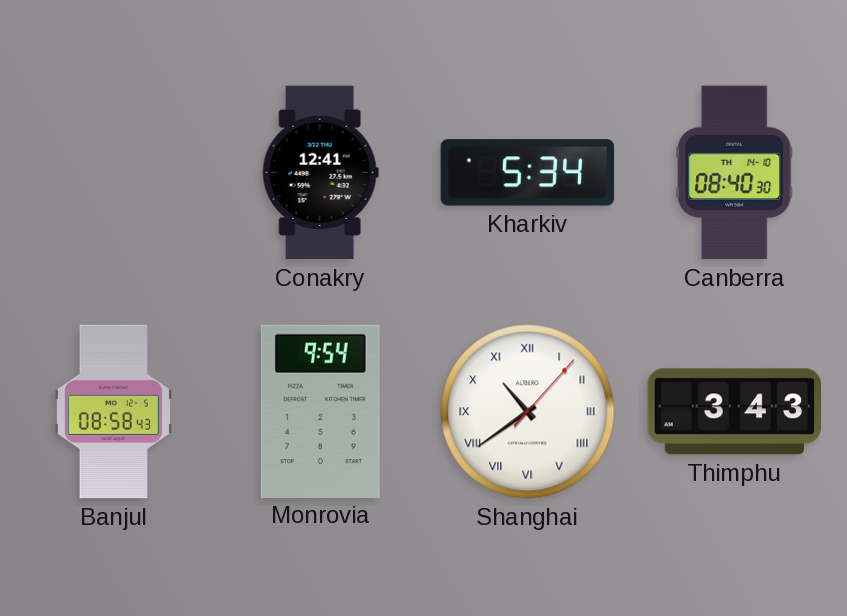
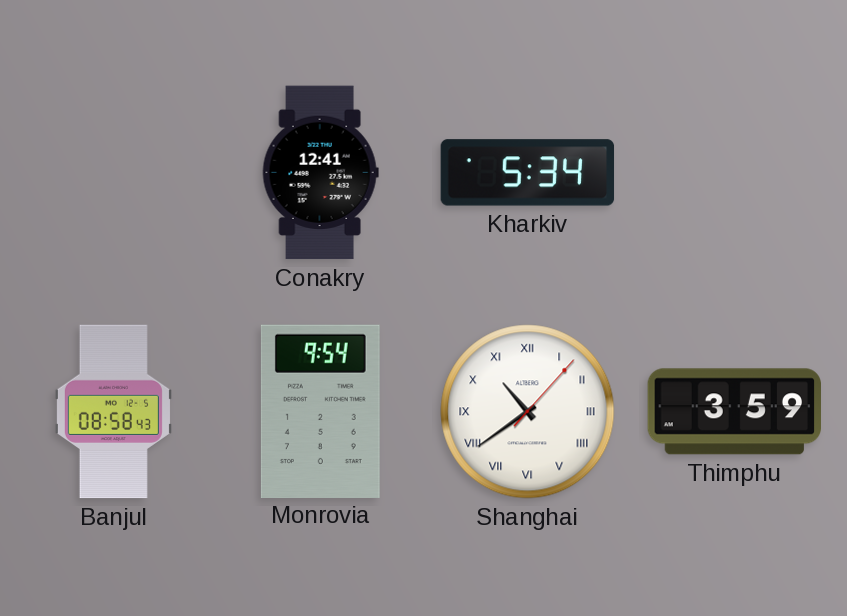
Canberra: 08:40 -> none
Thimphu: 3:43 -> 3:59
